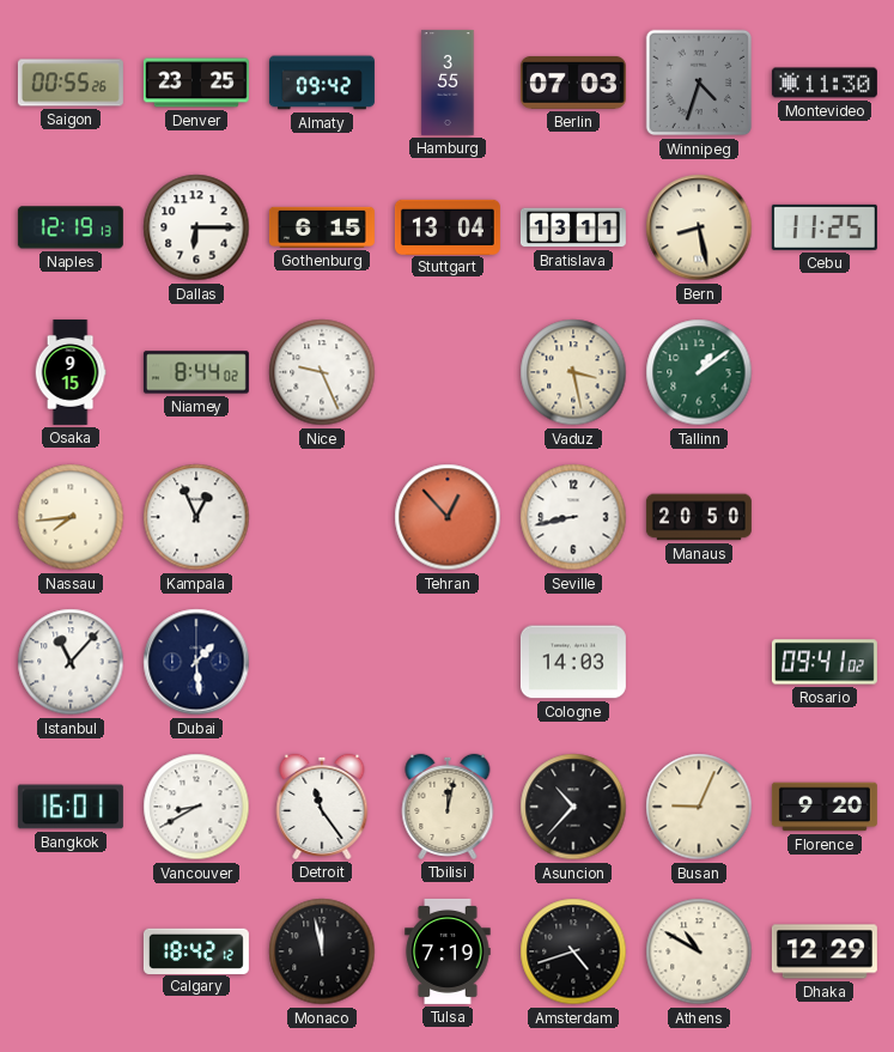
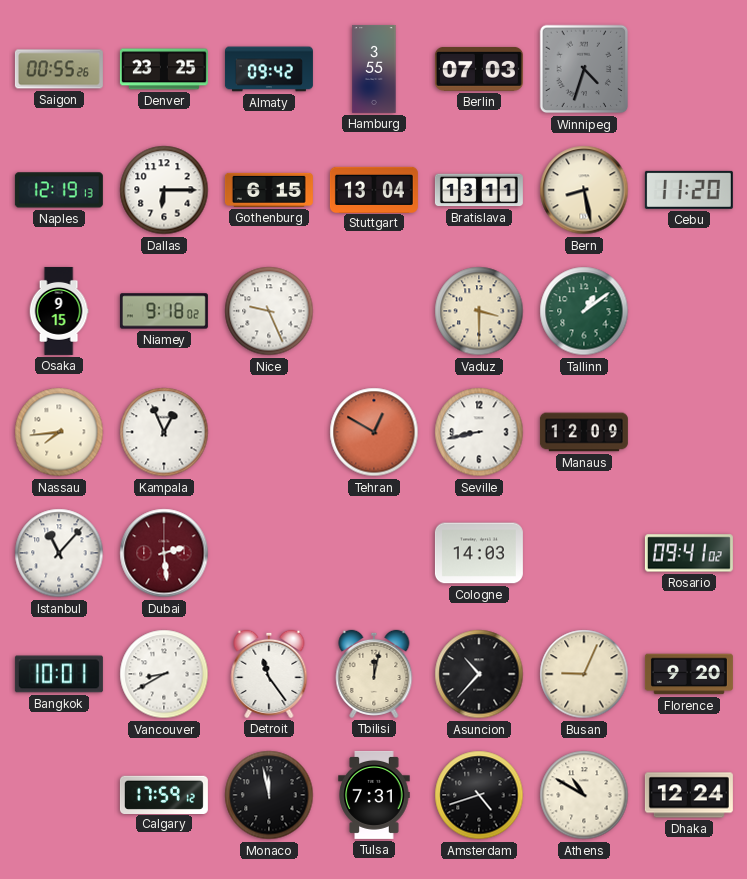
Montevideo: 11:30 -> none
Cebu: 11:25 -> 11:20
Niamey: 8:44 -> 9:18
Vaduz: 3:28 -> 3:30
Tehran: 12:53 -> 12:50
Manaus: 20:50 -> 12:09
Dubai: 1:29 -> 2:29
Dubai dial: navy -> burgundy
Bangkok: 16:01 -> 10:01
Calgary: 18:42 -> 17:59
Tulsa: 7:19 -> 7:31
Dhaka: 12:29 -> 12:24
